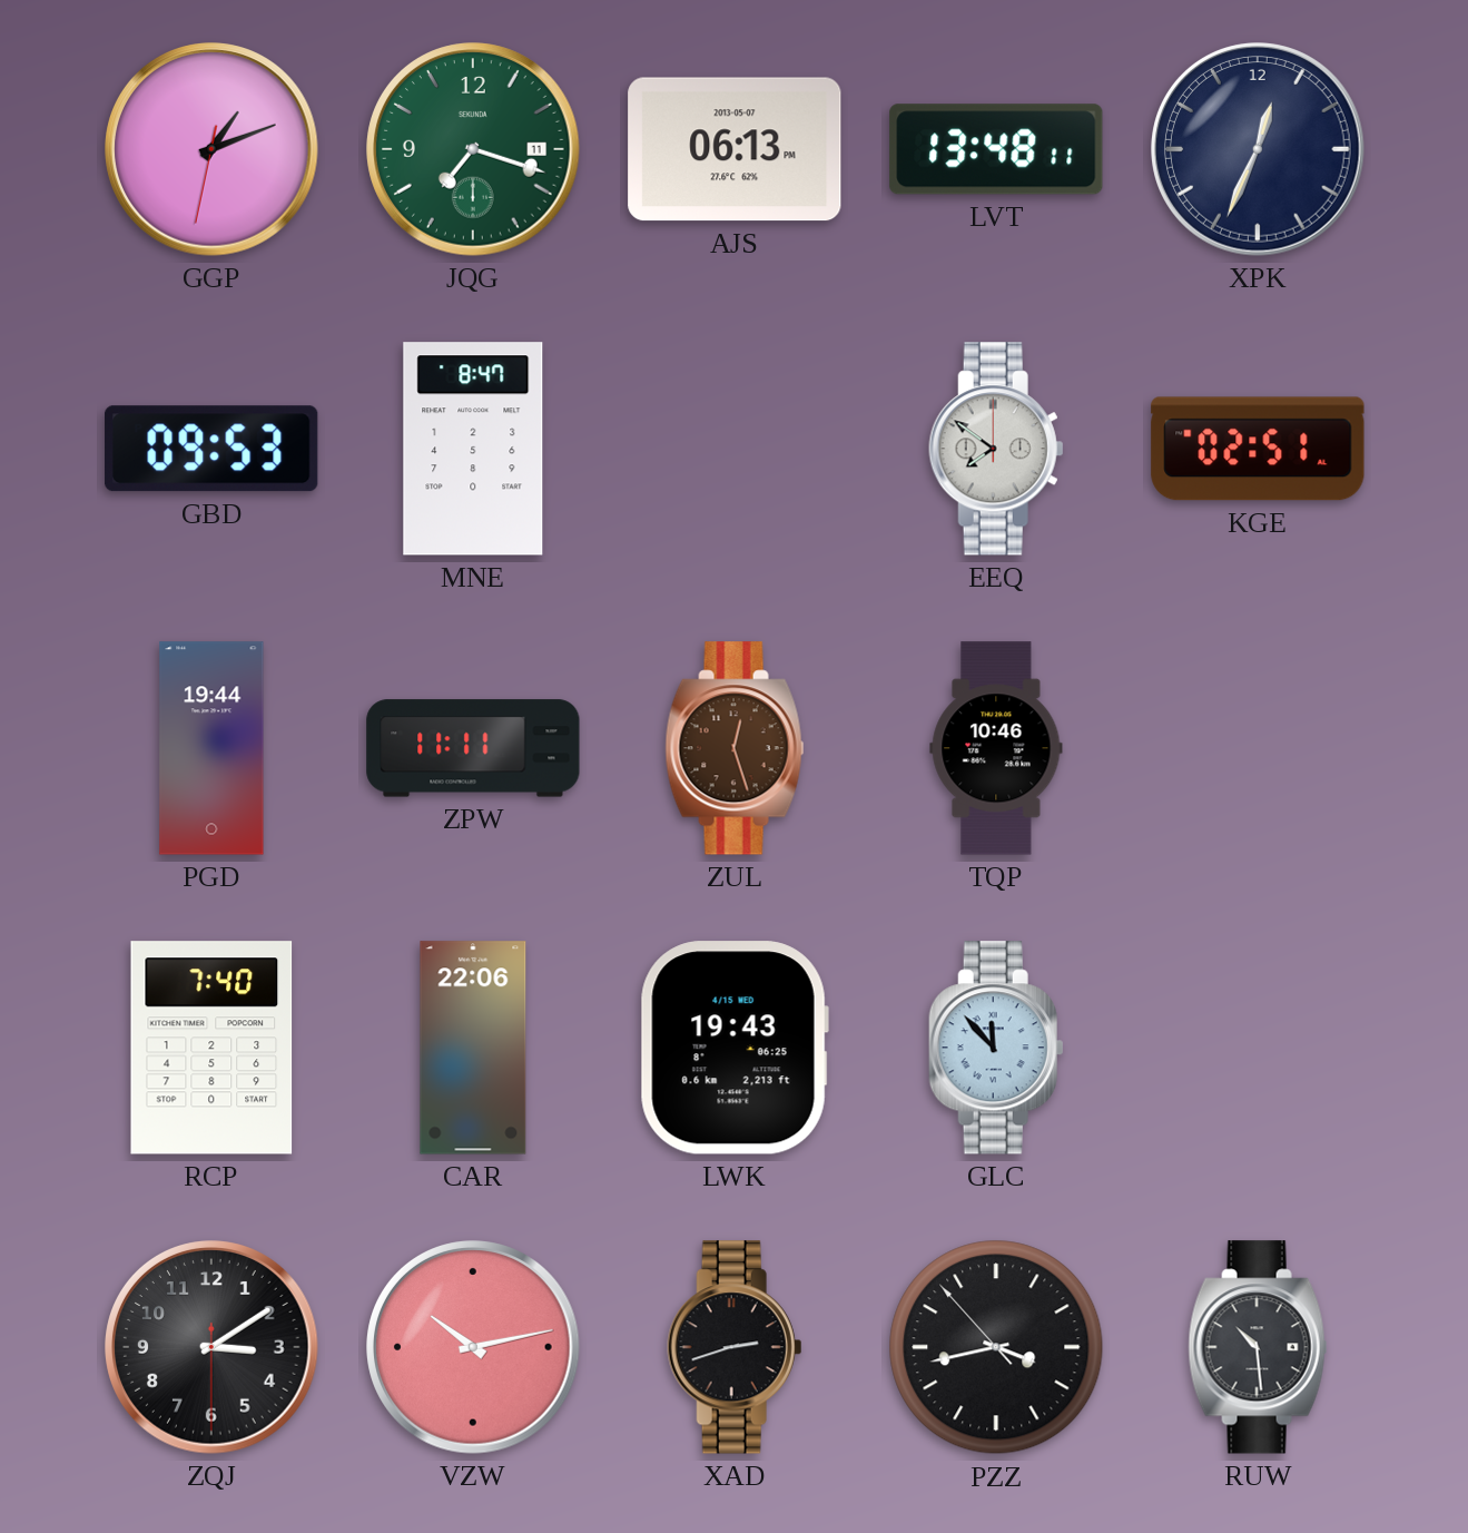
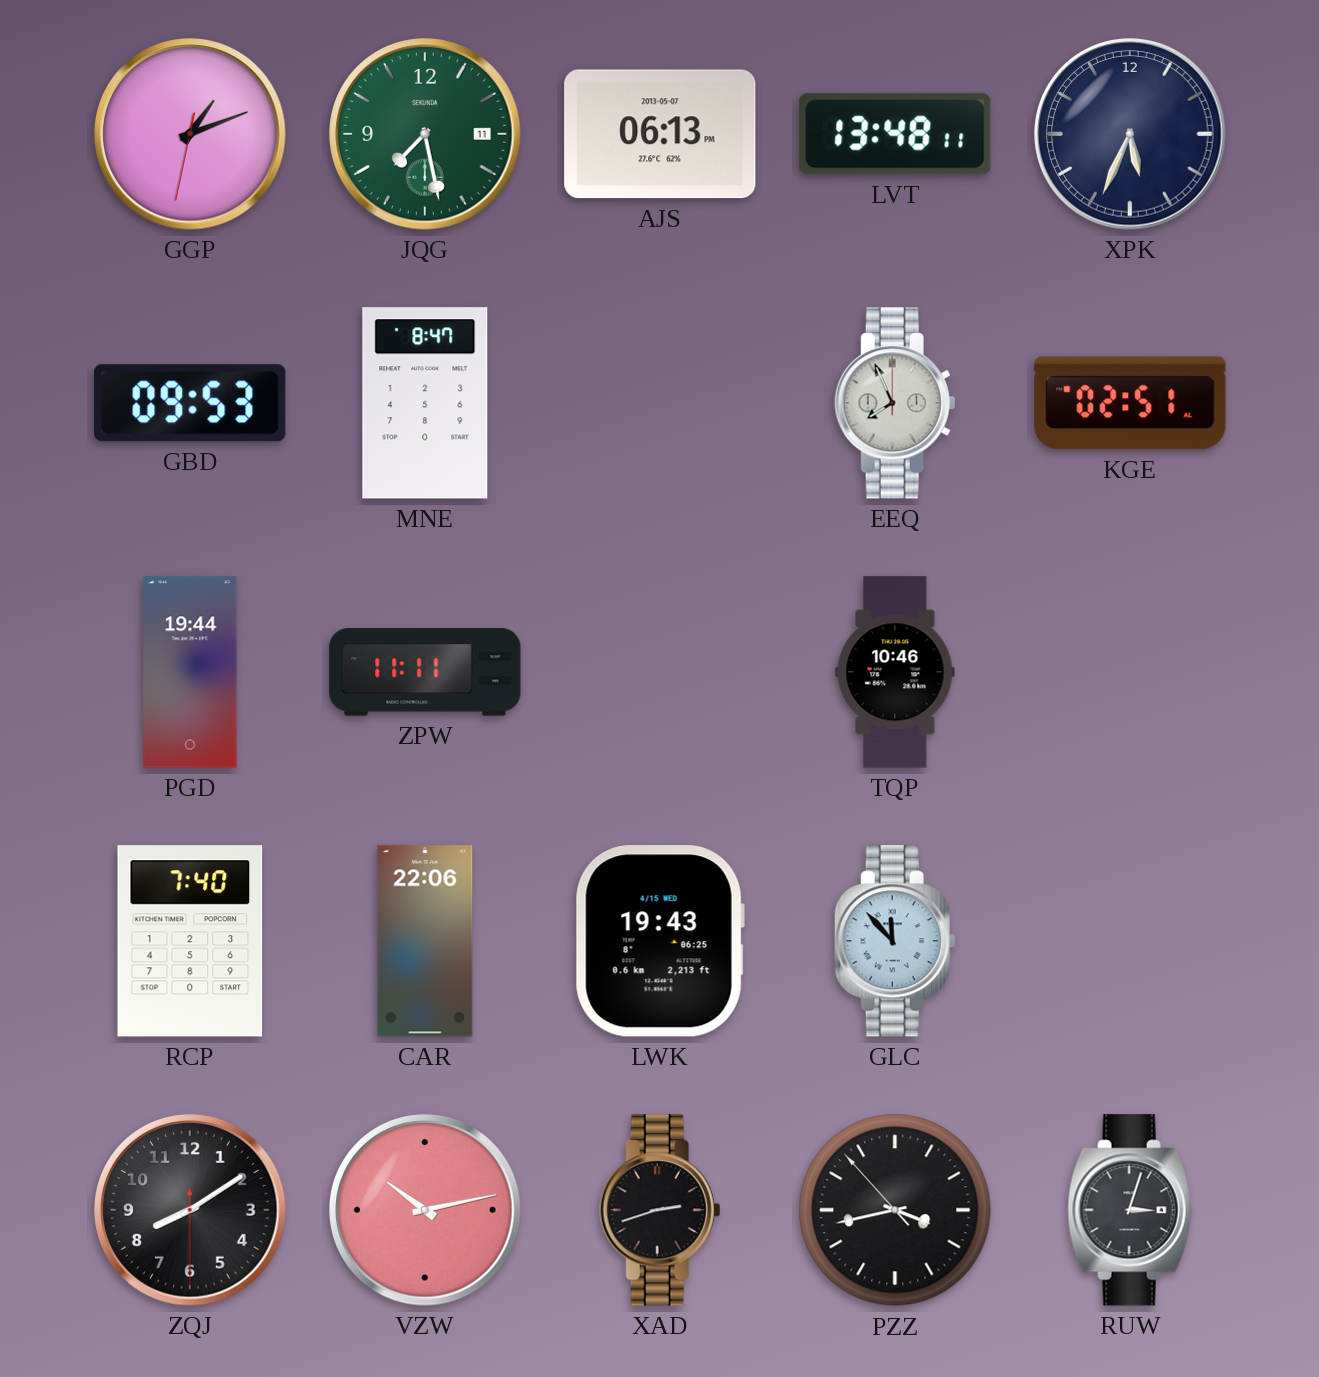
JQG: 7:18 -> 7:28
XPK: 12:34 -> 5:34
EEQ: 7:51 -> 7:56
ZUL: 12:27 -> none
ZQJ: 3:09 -> 8:09
RUW: 10:29 -> 3:03
